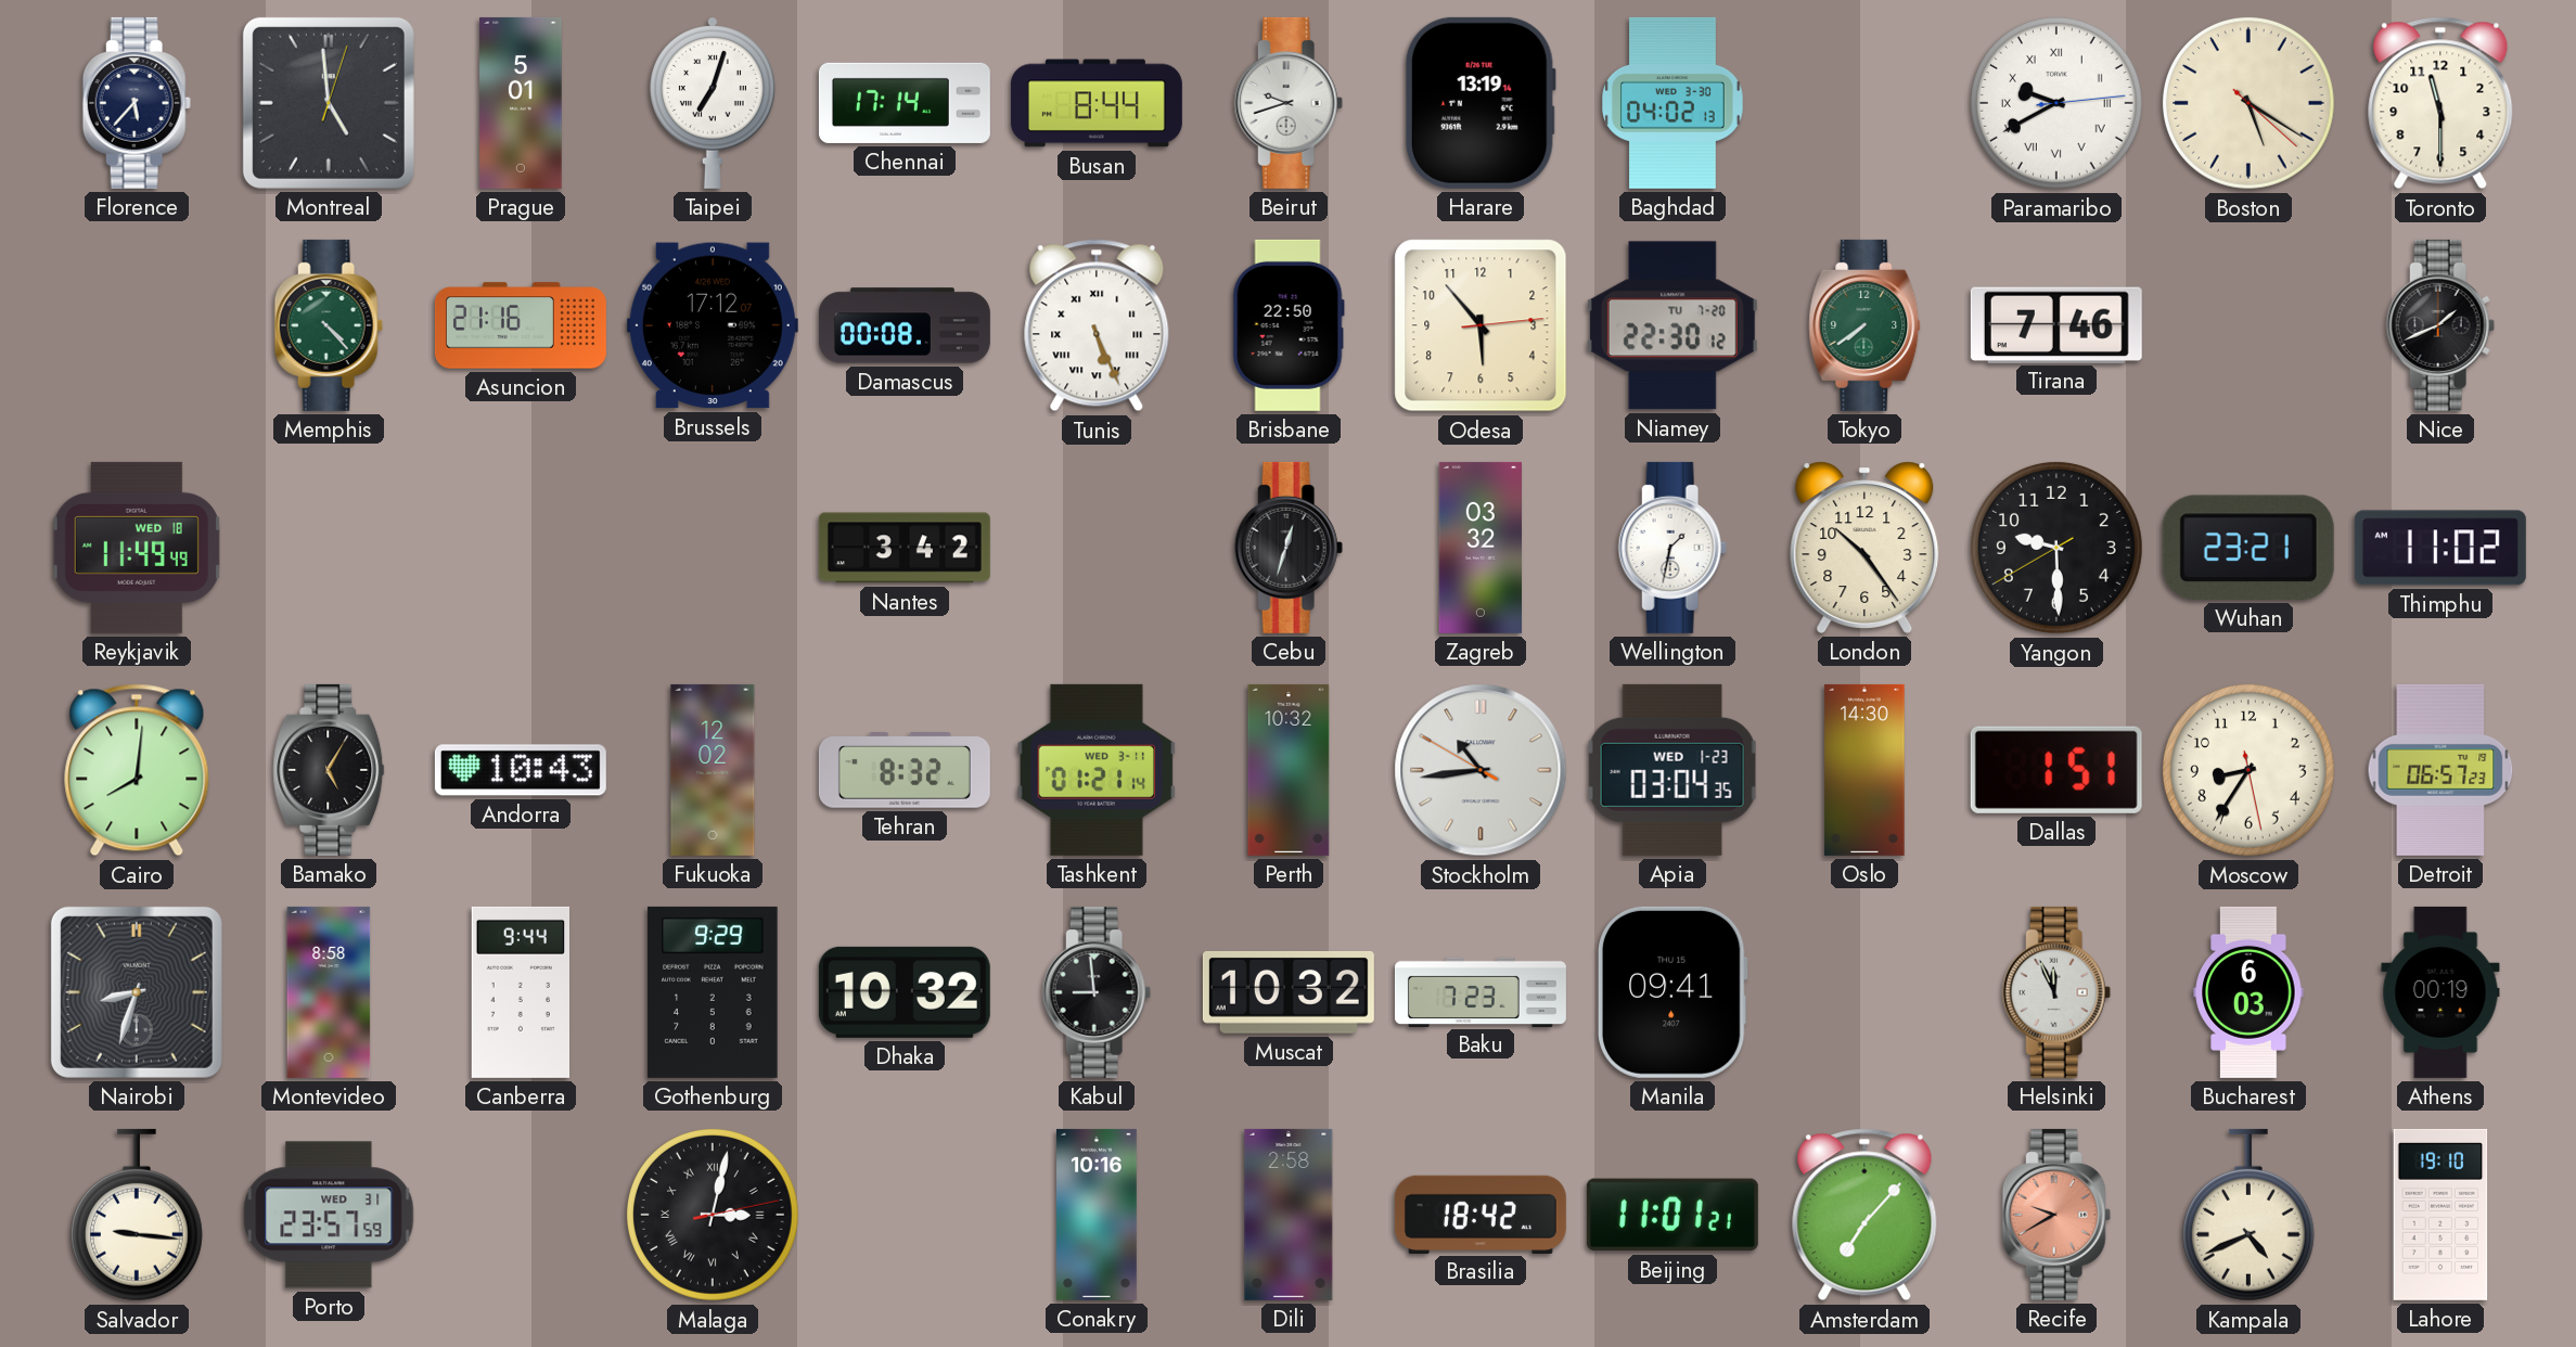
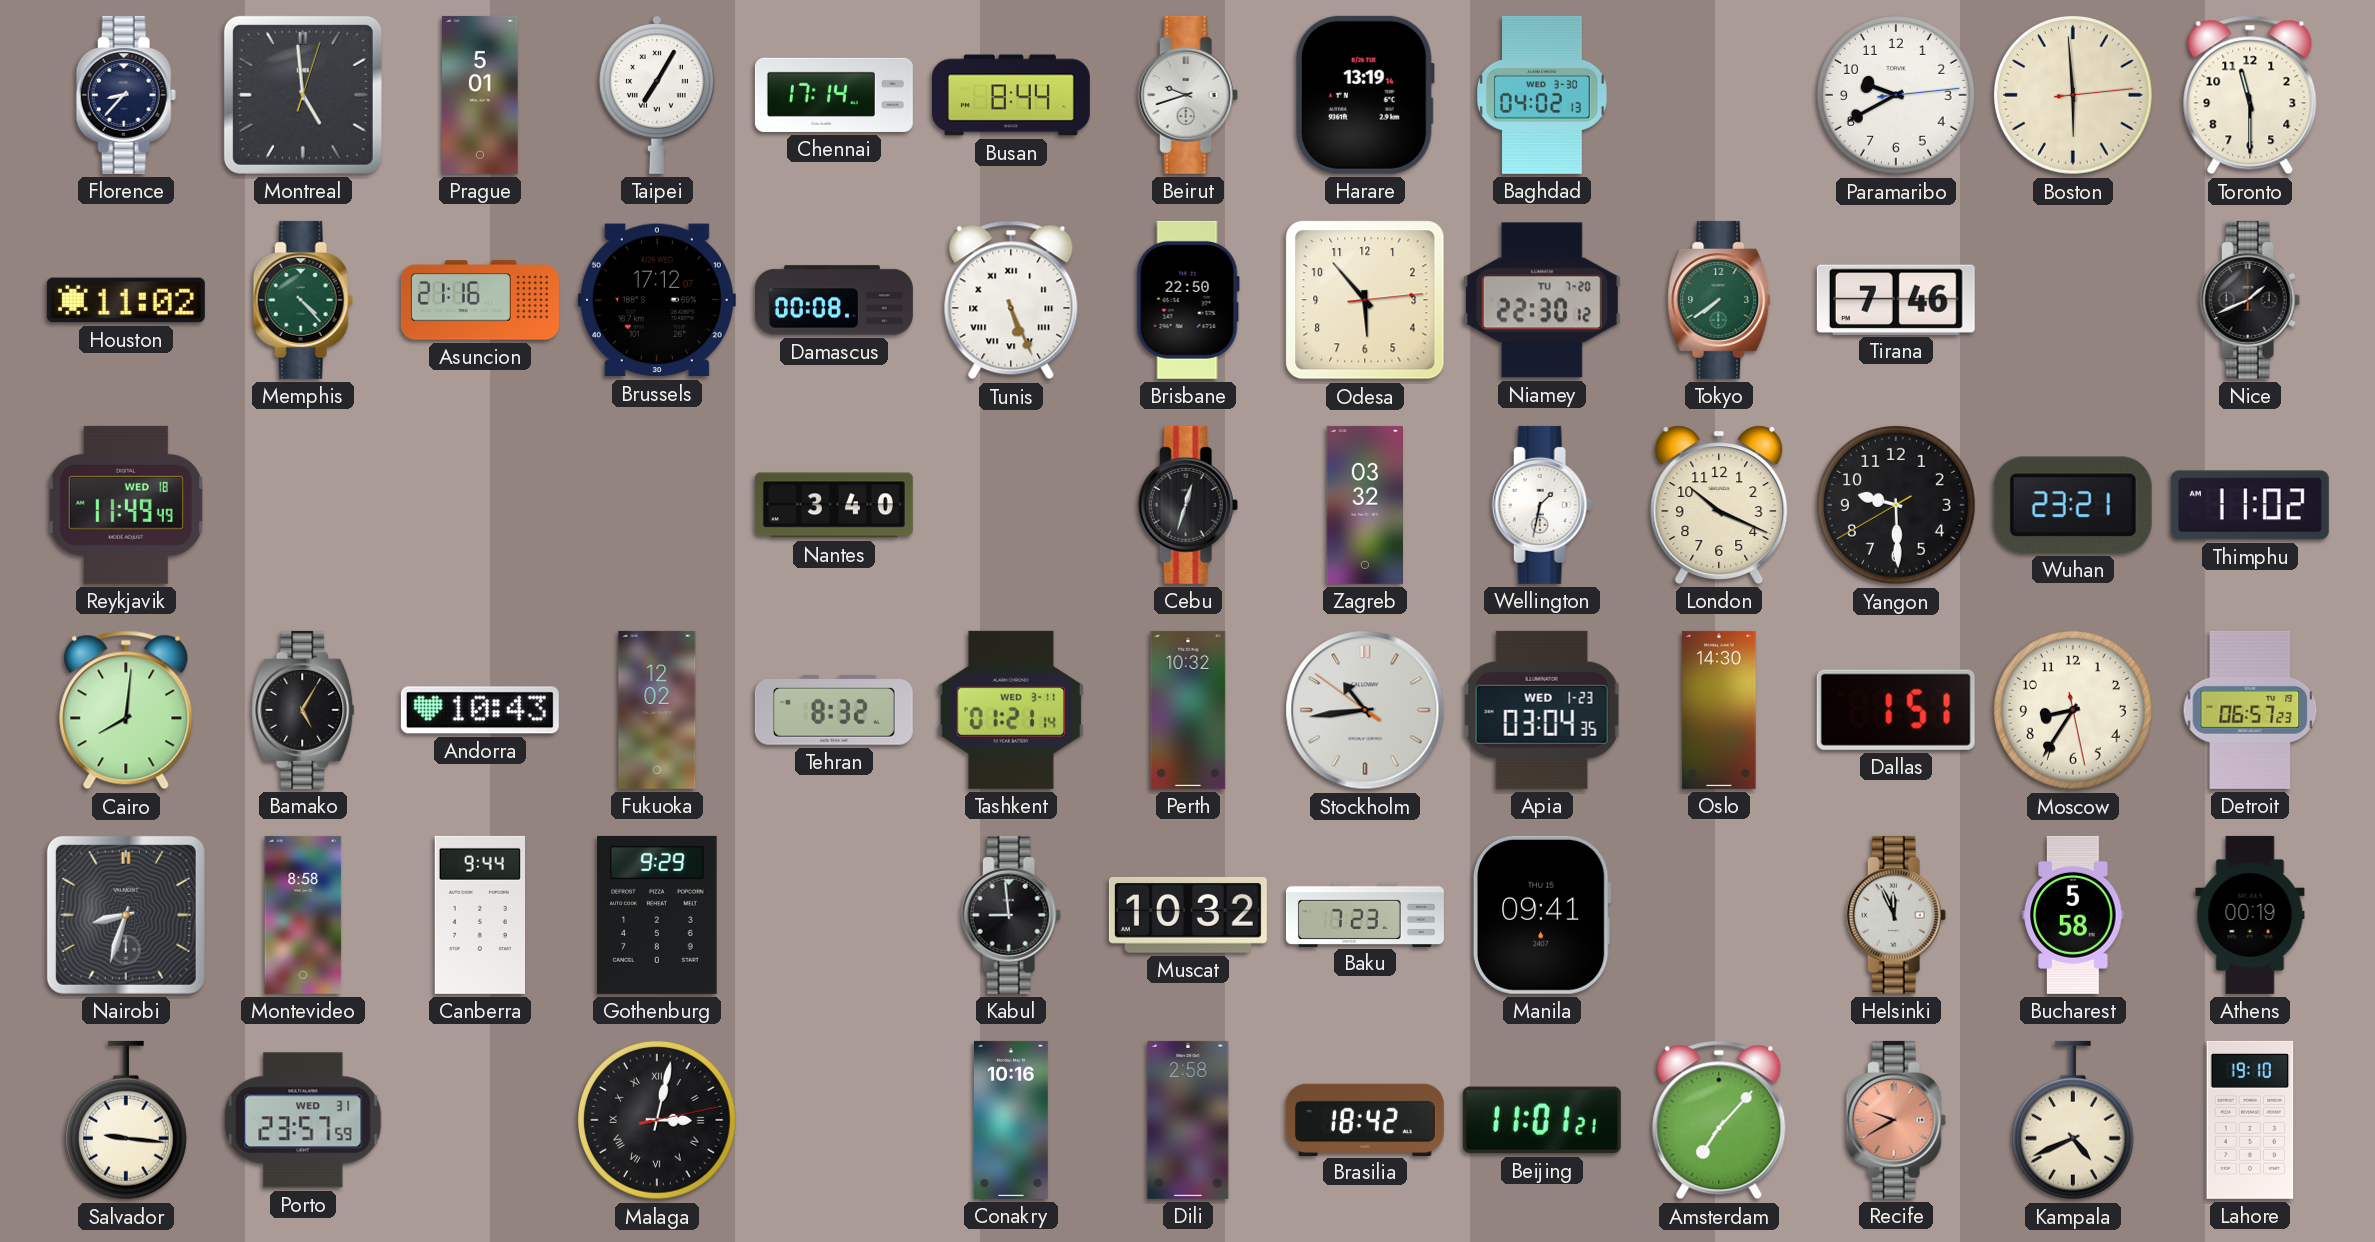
Florence: 5:37 -> 8:37
Taipei: 7:03 -> 7:05
Paramaribo numerals: Roman -> Arabic
Boston: 5:20 -> 5:59
Houston: none -> 11:02
Nantes: 3:42 -> 3:40
London: 10:24 -> 10:19
Stockholm: 10:43:50 -> 10:43:51
Dhaka: 10:32 -> none
Bucharest: 6:03 -> 5:58
